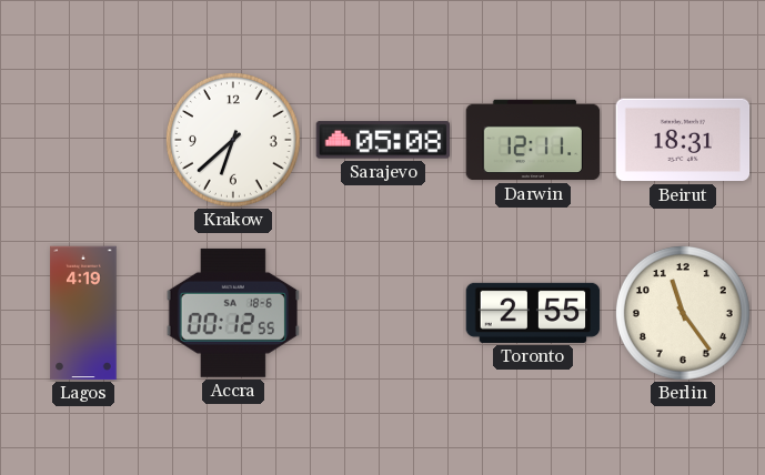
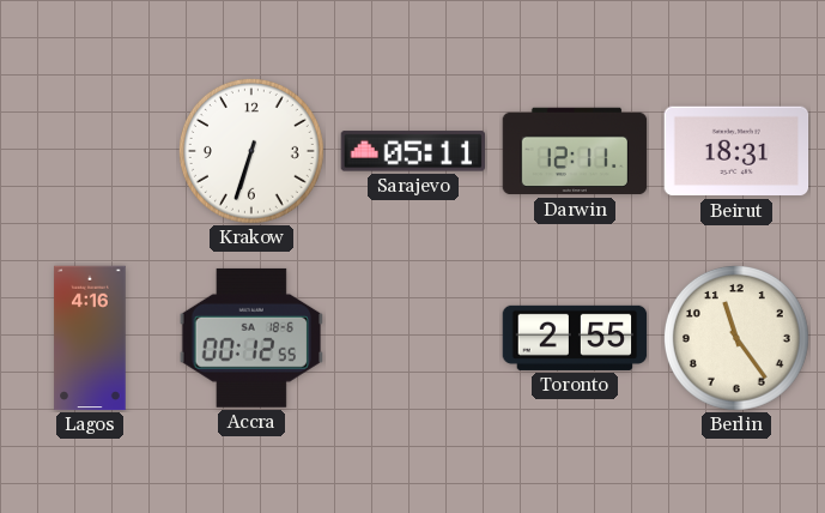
Krakow: 6:38 -> 6:33
Sarajevo: 05:08 -> 05:11
Lagos: 4:19 -> 4:16
